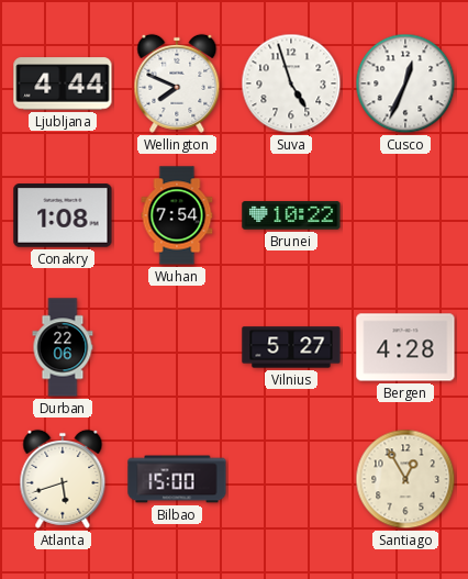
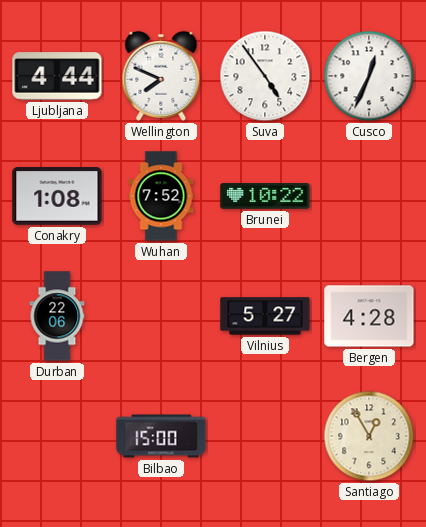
Suva: 4:57 -> 4:54
Wuhan: 7:54 -> 7:52
Atlanta: 5:42 -> none
